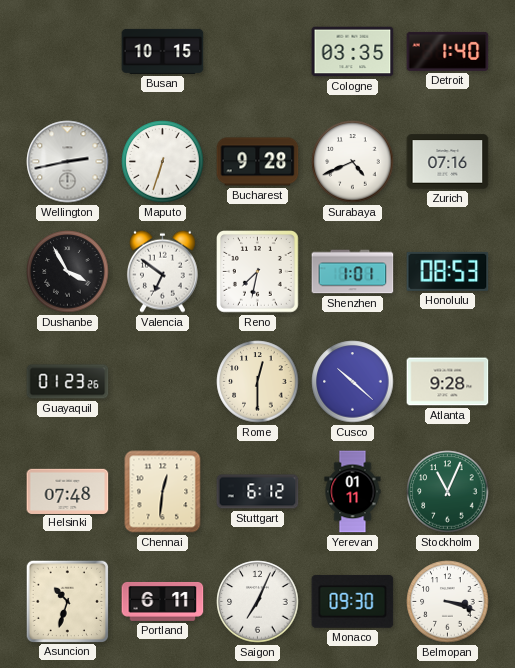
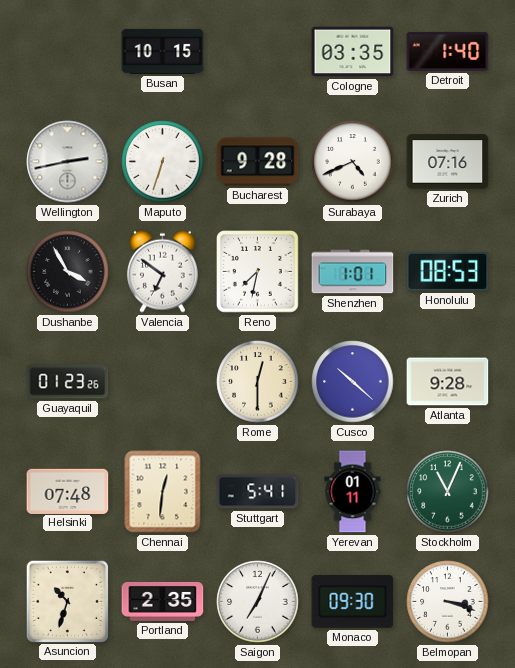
Stuttgart: 6:12 -> 5:41
Portland: 6:11 -> 2:35
